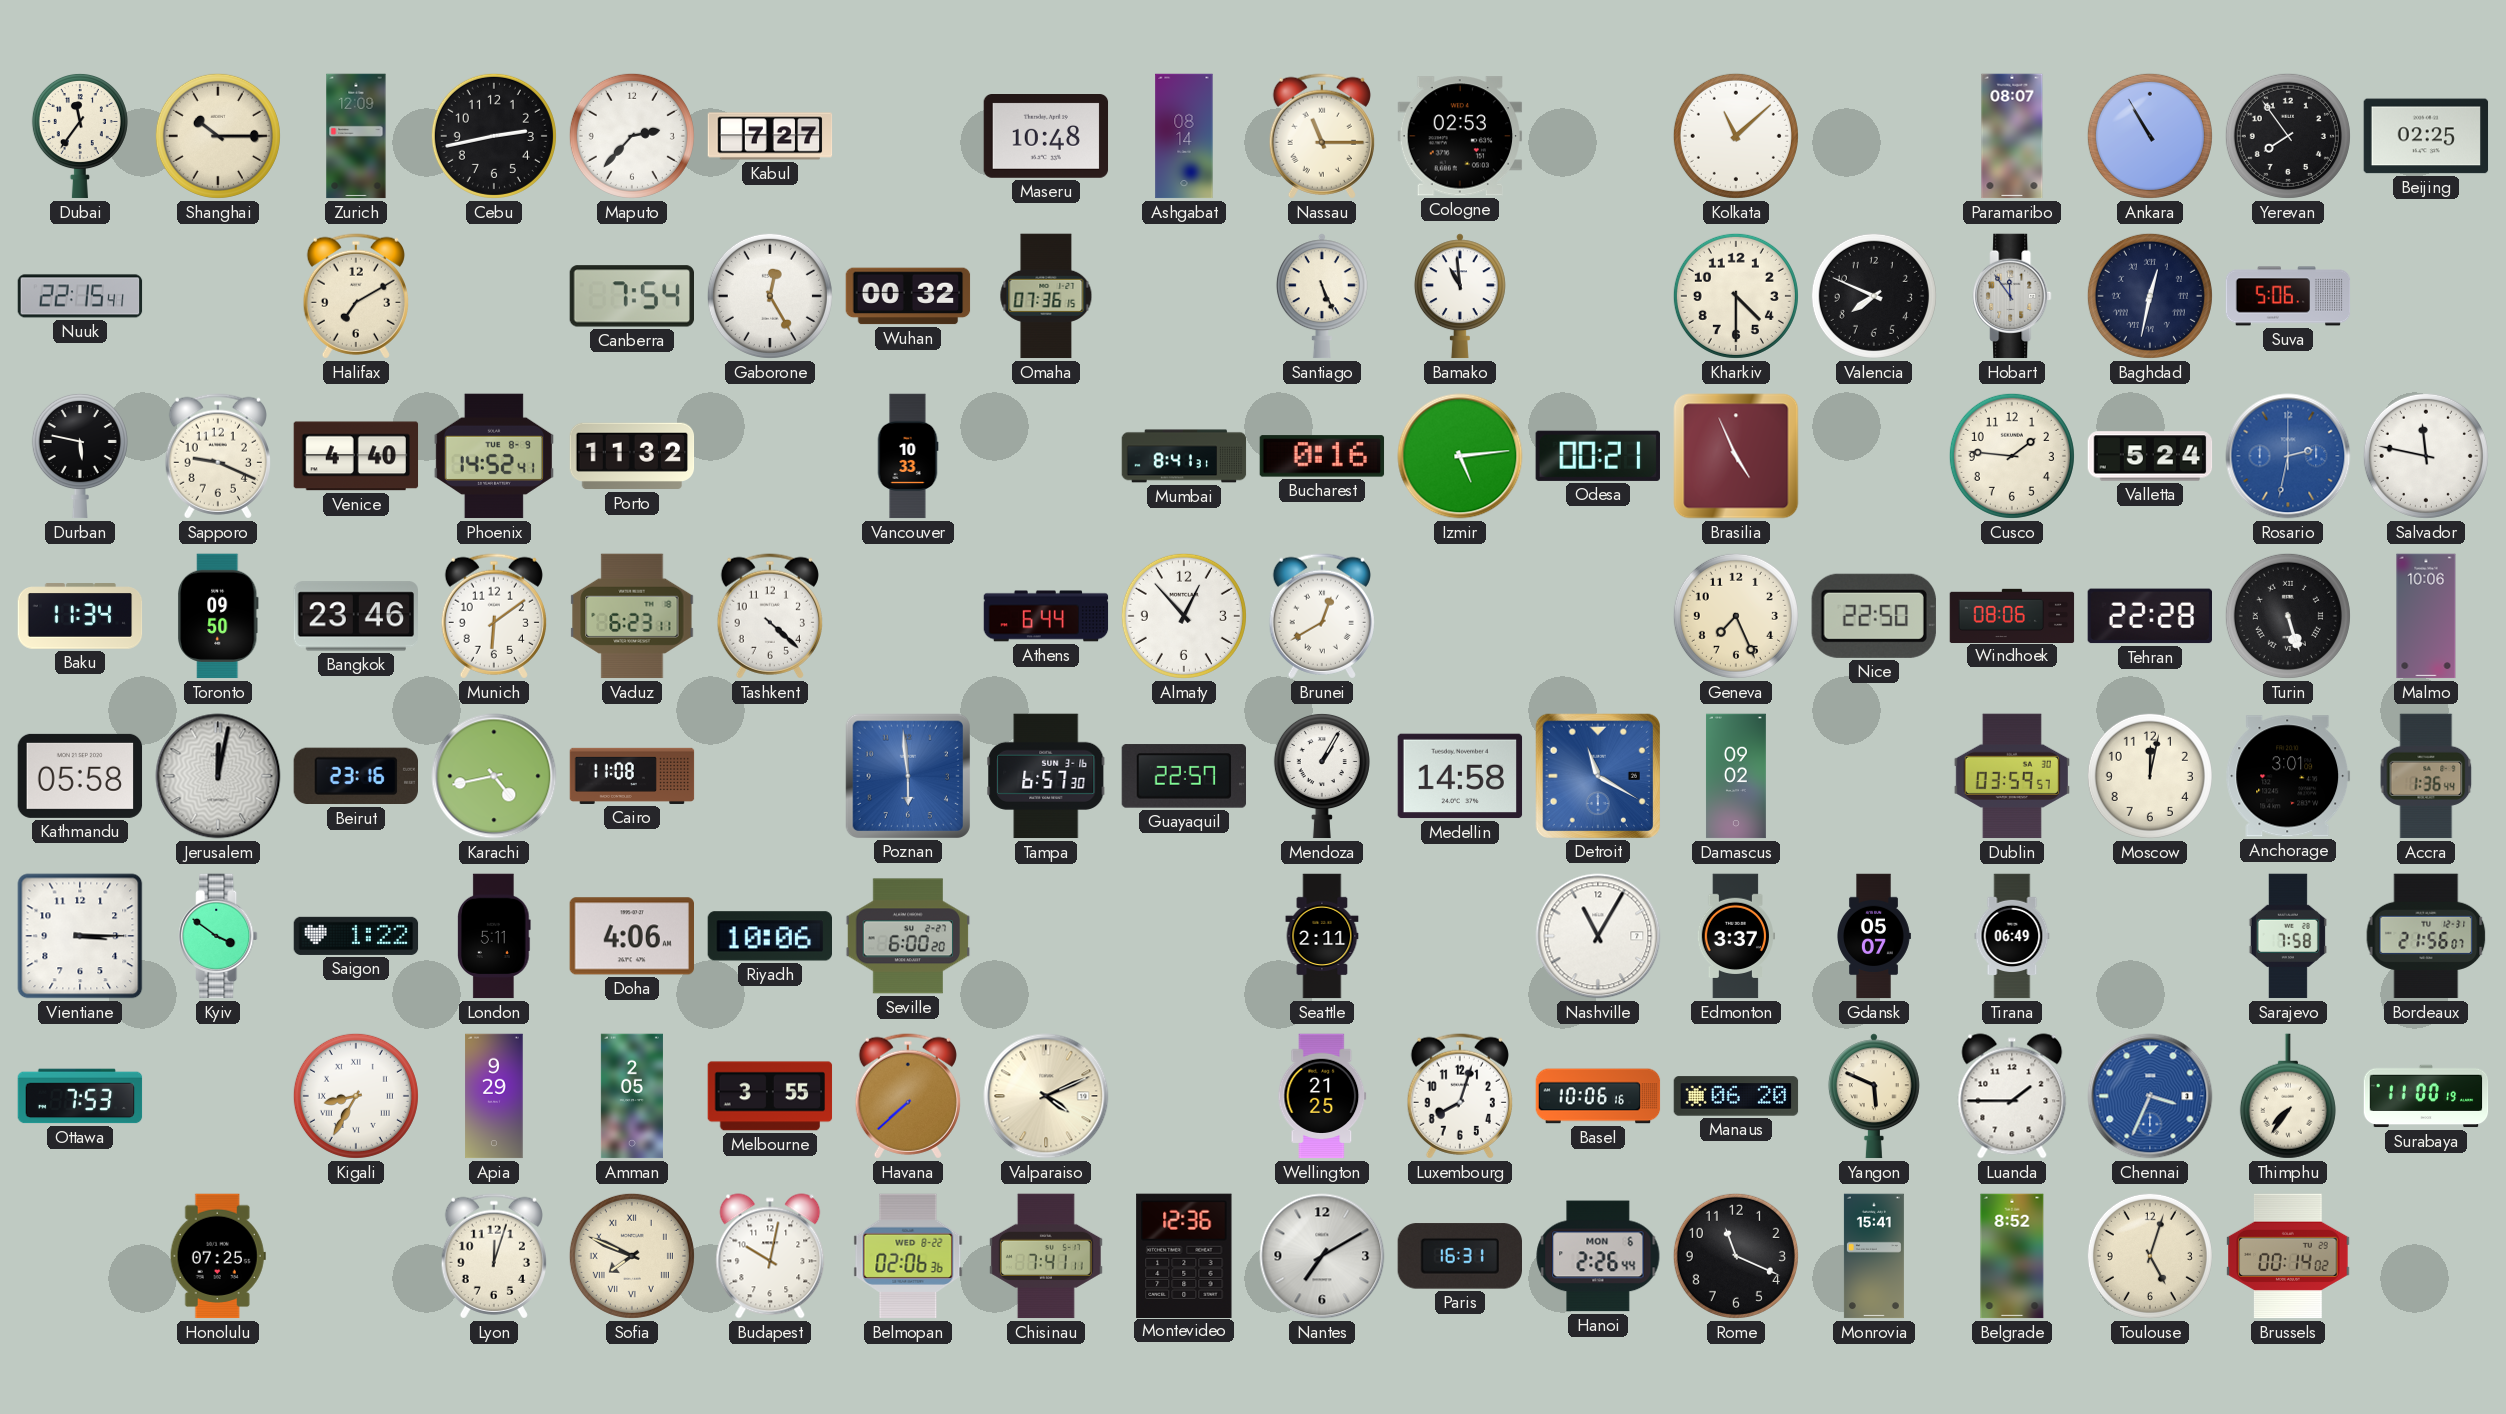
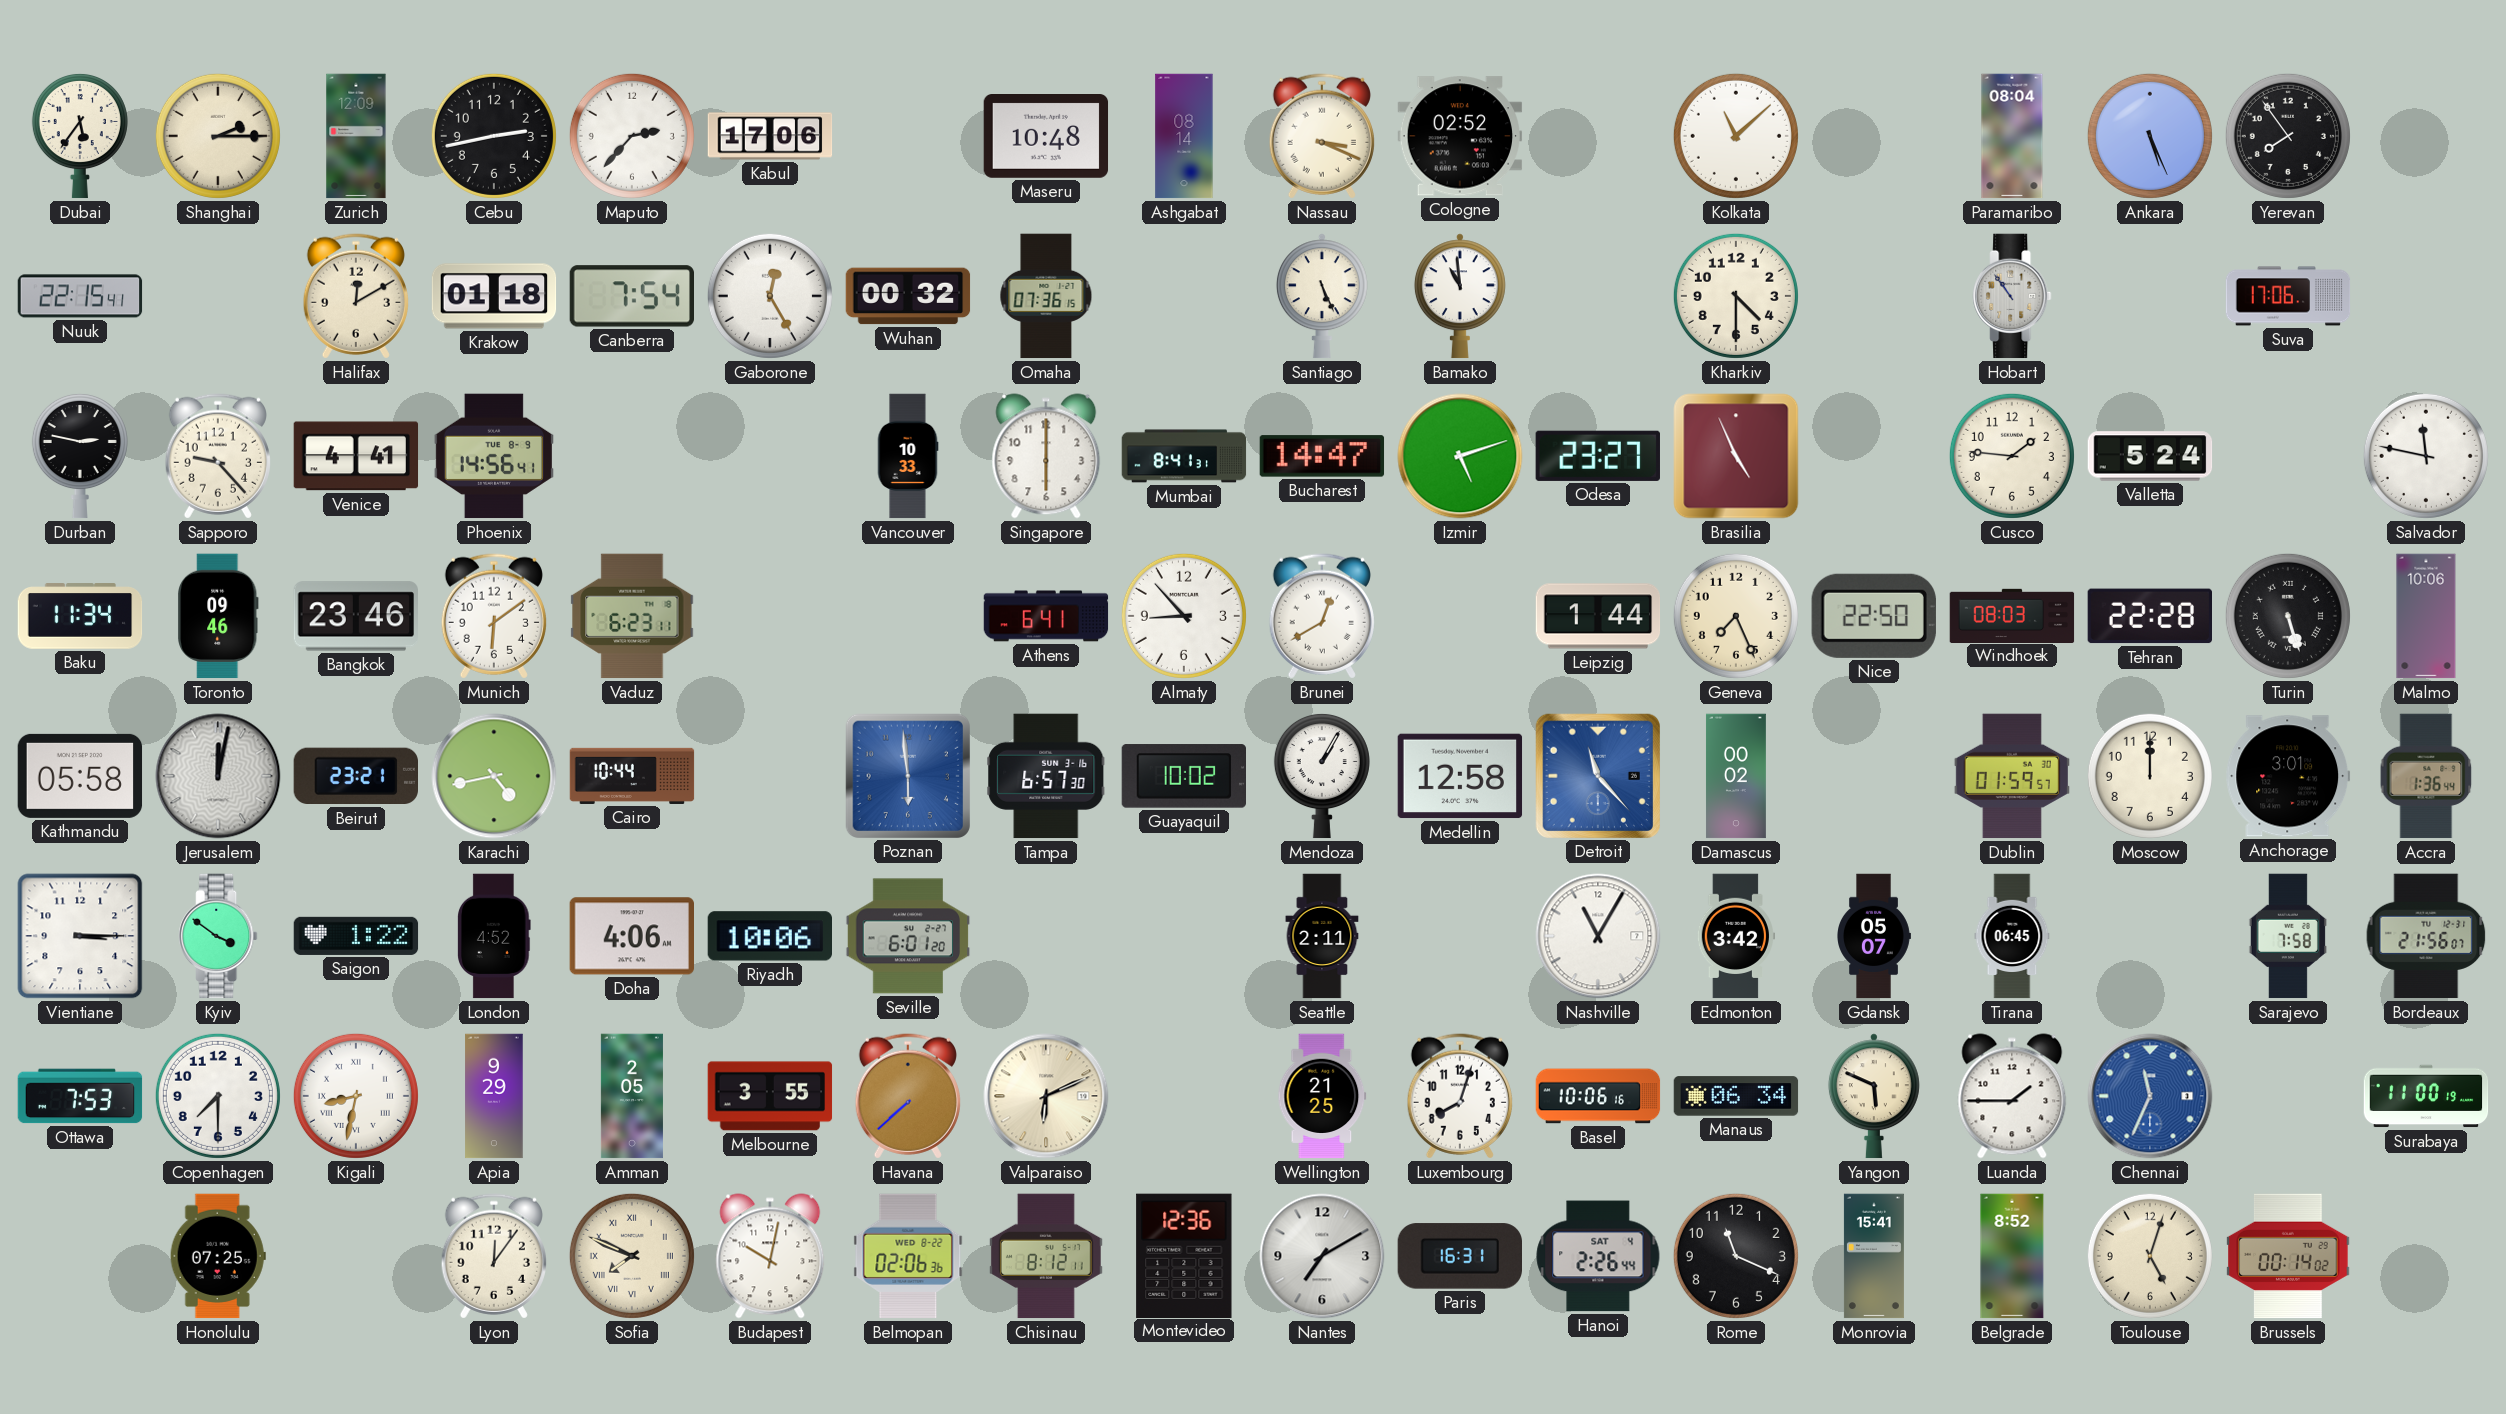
Dubai: 11:36 -> 5:36
Shanghai: 10:15 -> 2:15
Kabul: 7:27 -> 17:06
Nassau: 11:15 -> 3:19
Cologne: 02:53 -> 02:52
Paramaribo: 08:07 -> 08:04
Ankara: 10:55 -> 5:26
Beijing: 02:25 -> none
Halifax: 7:10 -> 12:10
Krakow: none -> 01:18
Valencia: 7:49 -> none
Hobart: 11:54 -> 10:54
Baghdad: 12:32 -> none
Suva: 5:06 -> 17:06
Durban: 5:47 -> 2:47
Sapporo: 9:19 -> 9:23
Venice: 4:40 -> 4:41
Phoenix: 14:52 -> 14:56
Porto: 11:32 -> none
Singapore: none -> 6:00
Bucharest: 0:16 -> 14:47
Izmir: 5:14 -> 5:12
Odesa: 00:21 -> 23:27
Rosario: 2:32 -> none
Toronto: 09:50 -> 09:46
Tashkent: 4:22 -> none
Athens: 6:44 -> 6:41
Almaty: 12:53 -> 8:53
Leipzig: none -> 1:44
Windhoek: 08:06 -> 08:03
Beirut: 23:16 -> 23:21
Cairo: 11:08 -> 10:44
Guayaquil: 22:57 -> 10:02
Medellin: 14:58 -> 12:58
Detroit: 11:20 -> 11:23
Damascus: 09:02 -> 00:02
Dublin: 03:59 -> 01:59
Moscow: 12:02 -> 12:00
London: 5:11 -> 4:52
Seville: 6:00 -> 6:01
Edmonton: 3:37 -> 3:42
Tirana: 06:49 -> 06:45
Copenhagen: none -> 7:30
Kigali: 8:35 -> 8:32
Valparaiso: 4:11 -> 6:11
Manaus: 06:20 -> 06:34
Chennai: 3:34 -> 11:34
Thimphu: 7:36 -> none
Lyon: 12:03 -> 12:06
Chisinau: 7:41 -> 8:12
Hanoi date: MON 6 -> SAT 4
